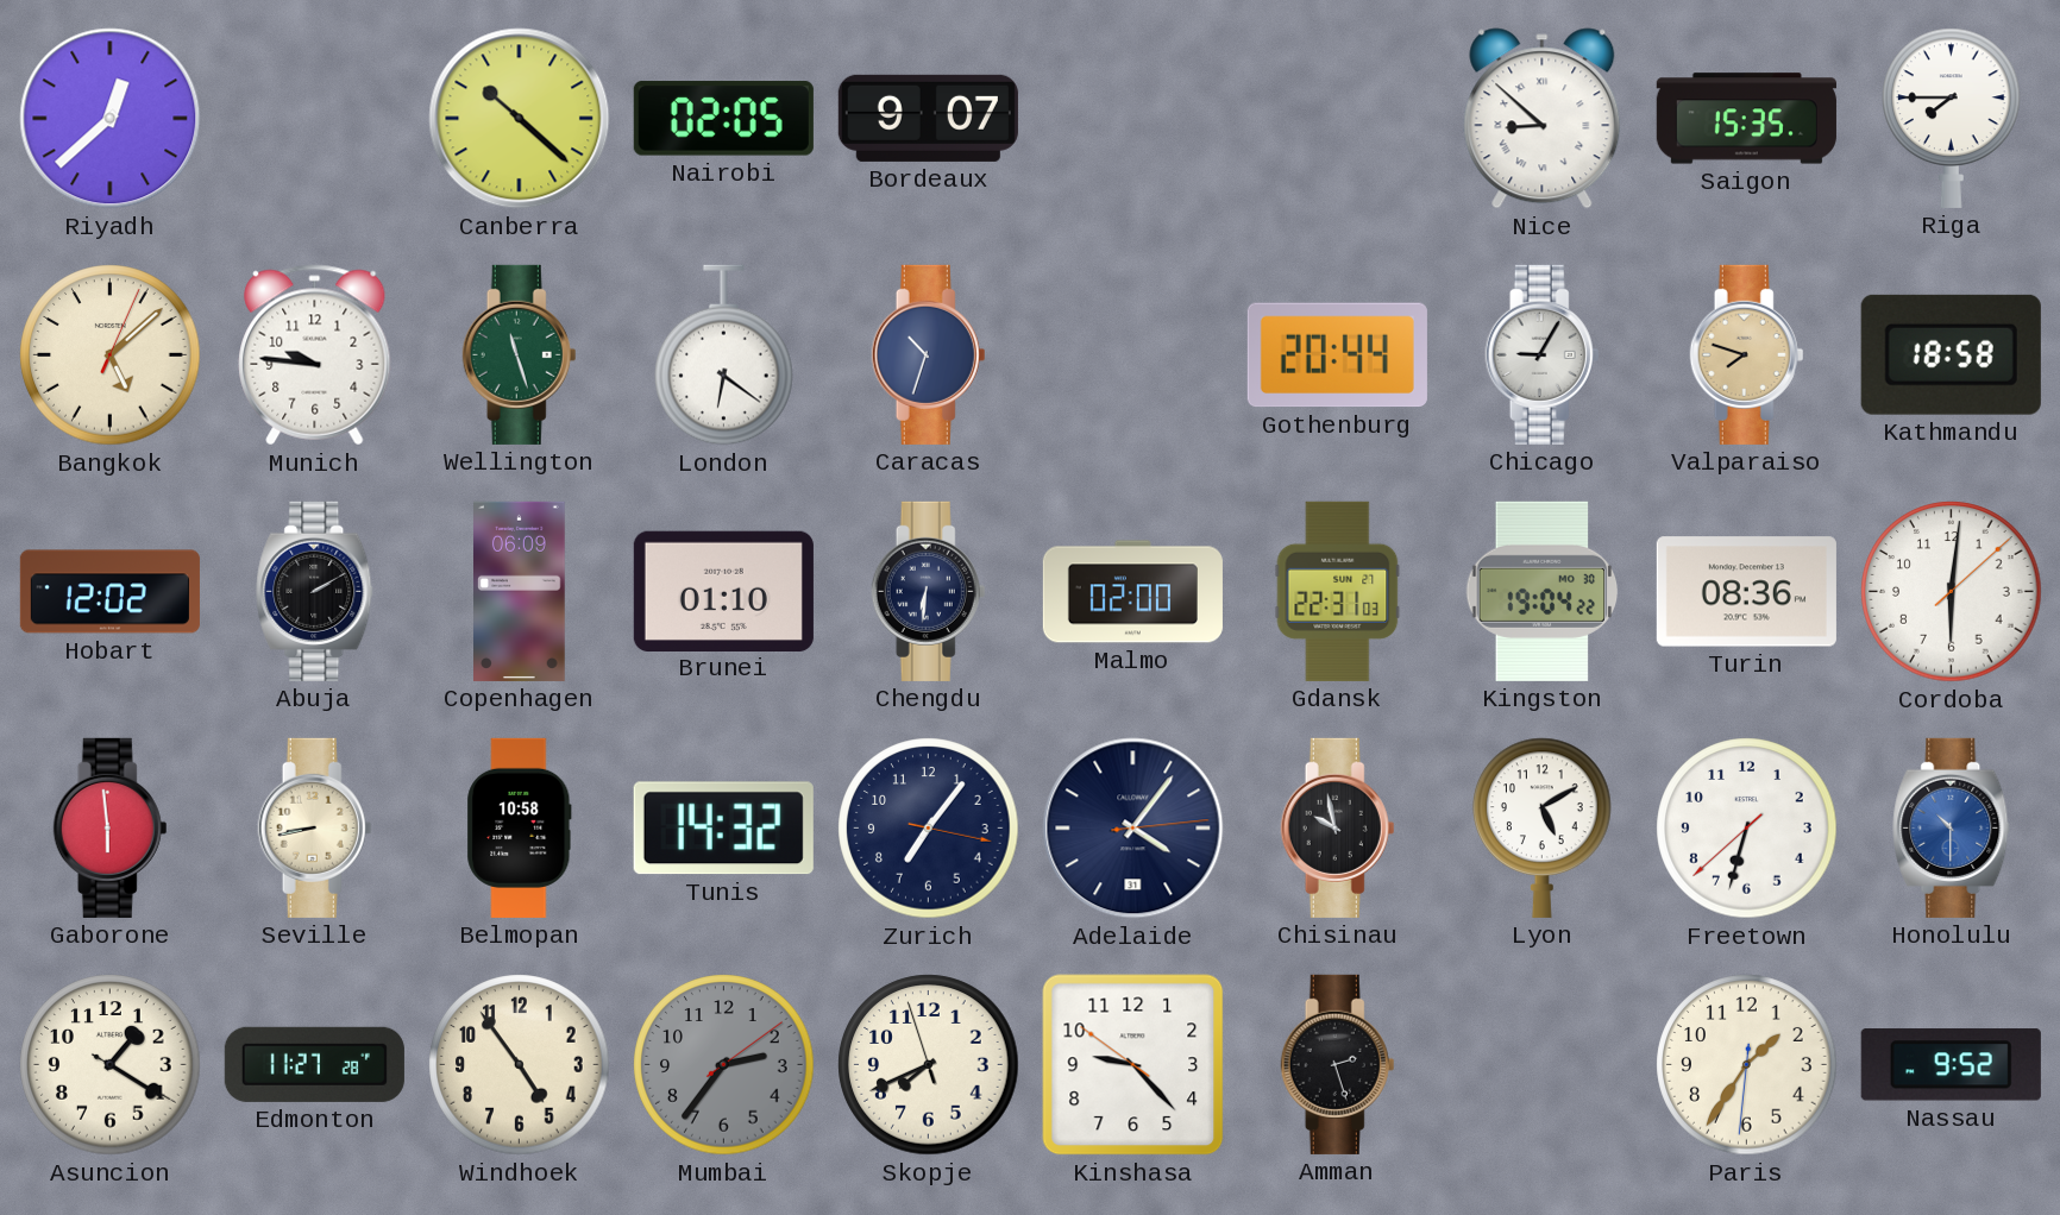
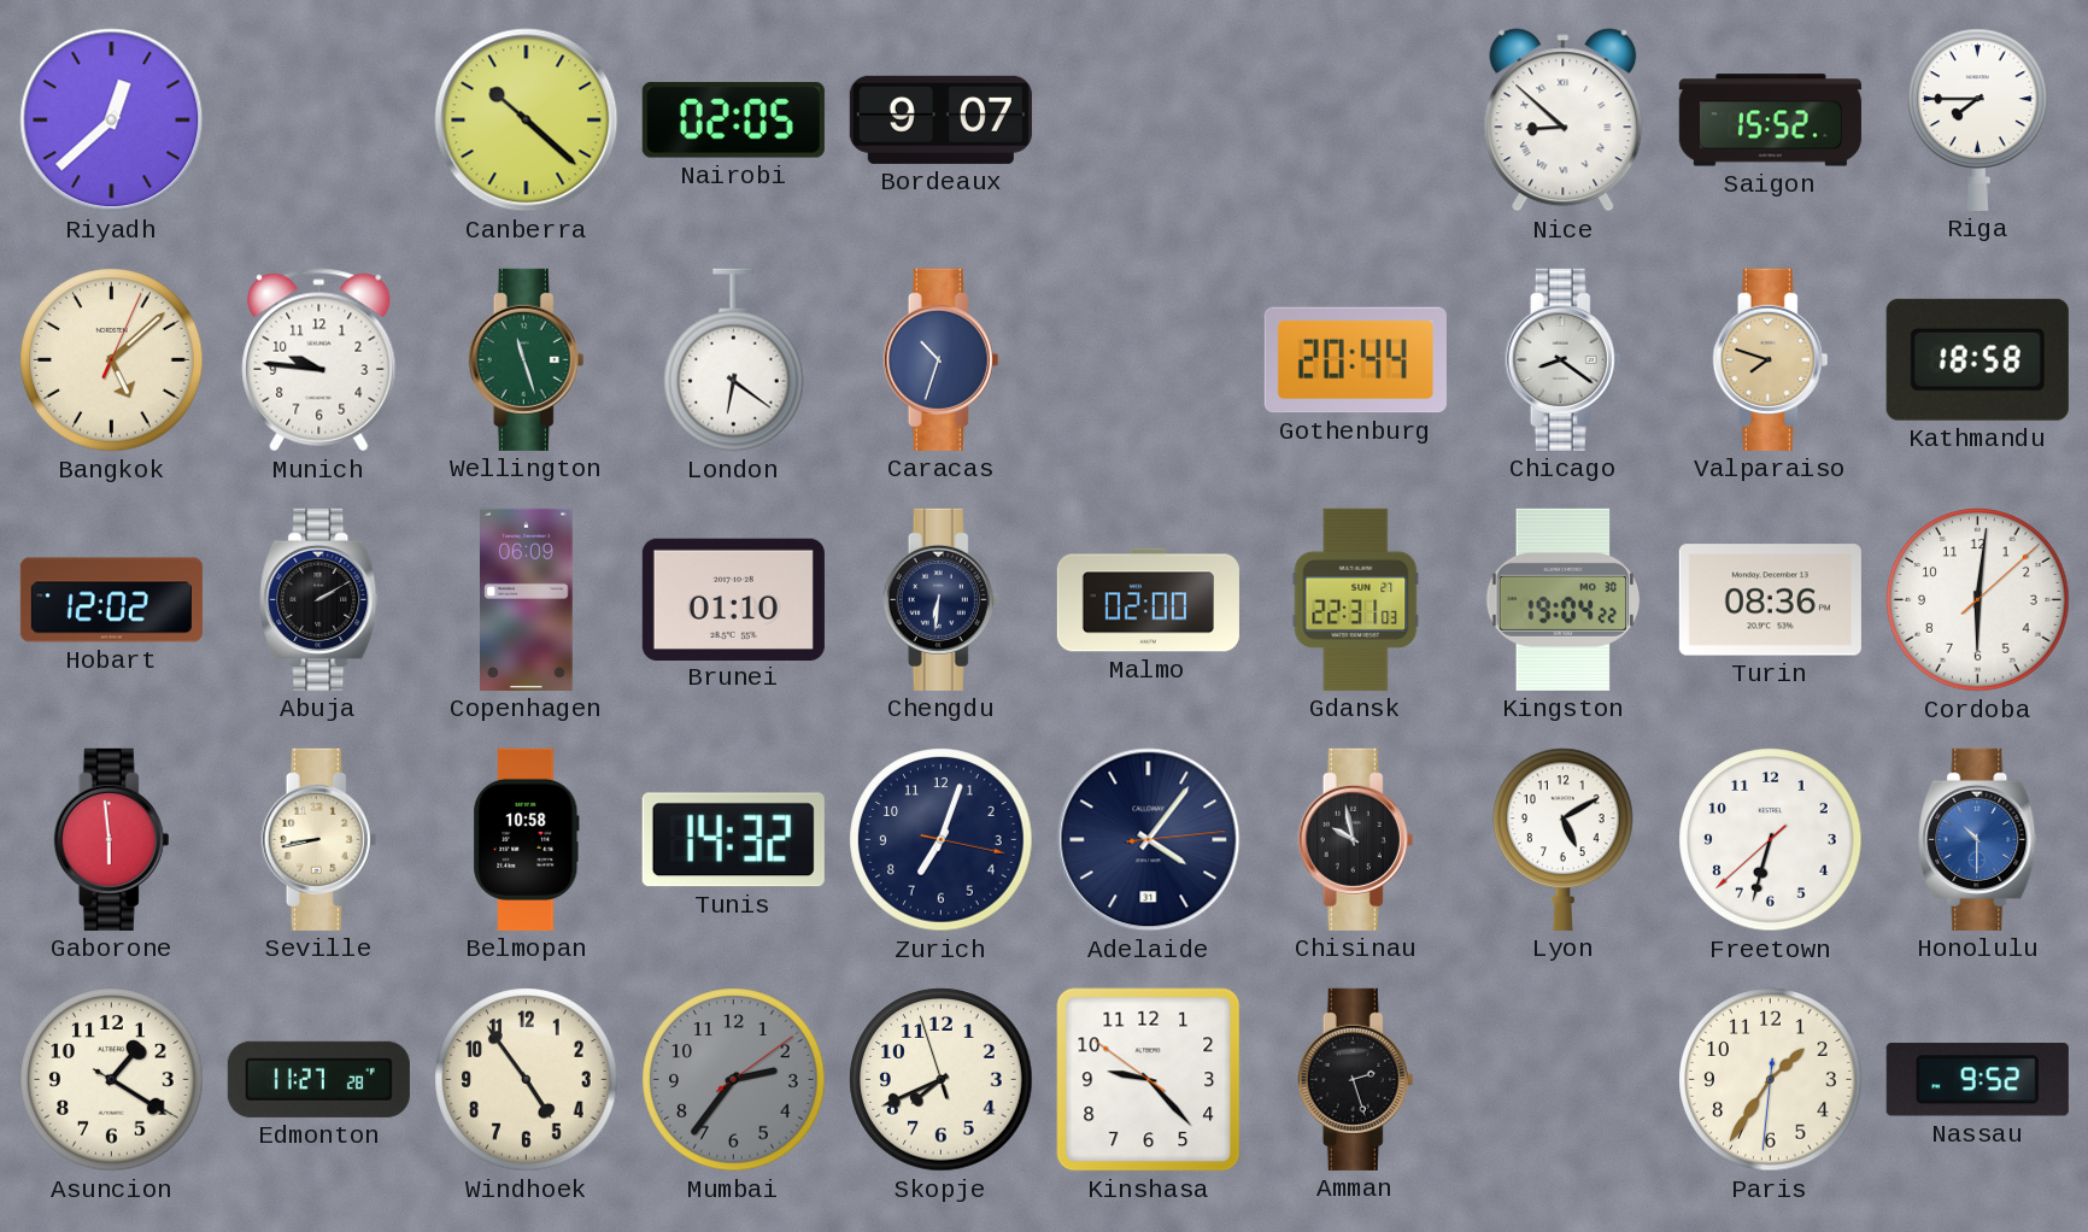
Saigon: 15:35 -> 15:52
Chicago: 9:05 -> 8:21
Zurich: 7:06 -> 7:03
